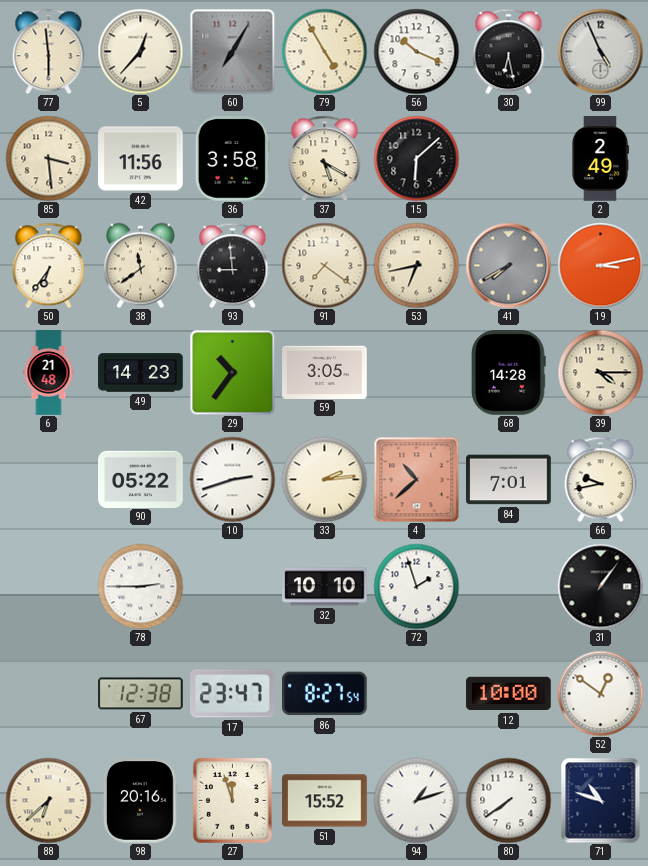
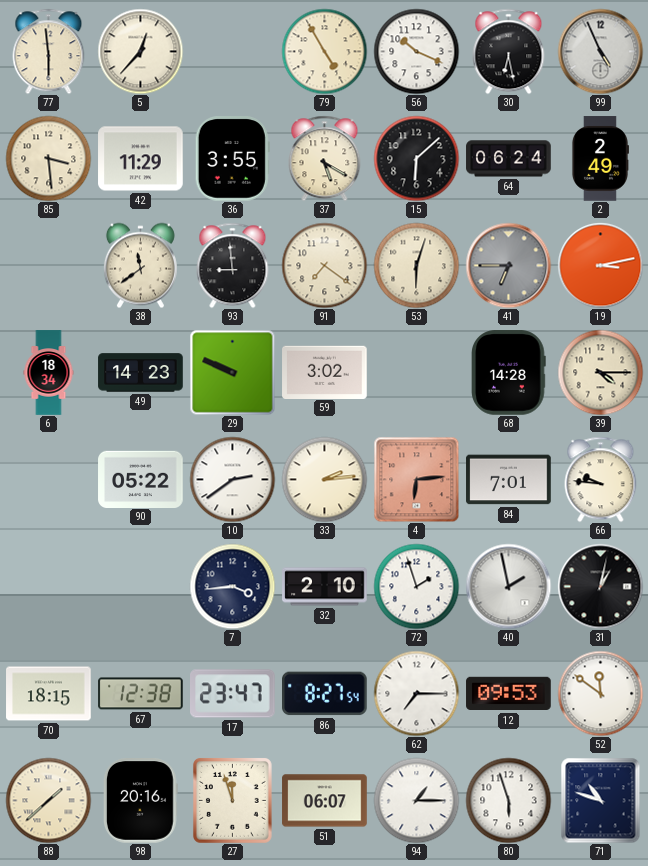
60: 7:05 -> none
42: 11:56 -> 11:29
36: 3:58 -> 3:55
64: none -> 06:24
50: 6:36 -> none
53: 6:43 -> 6:03
41: 7:40 -> 6:45
6: 21:48 -> 18:34
29: 10:36 -> 9:49
59: 3:05 -> 3:02
10: 2:42 -> 2:39
4: 10:38 -> 6:14
66: 9:43 -> 9:46
78: 2:45 -> none
7: none -> 3:44
32: 10:10 -> 2:10
40: none -> 1:58
31: 1:06 -> 1:02
70: none -> 18:15
62: none -> 7:15
12: 10:00 -> 09:53
52: 12:51 -> 11:51
88: 6:38 -> 1:38
51: 15:52 -> 06:07
94: 1:12 -> 1:15
80: 7:39 -> 5:57
